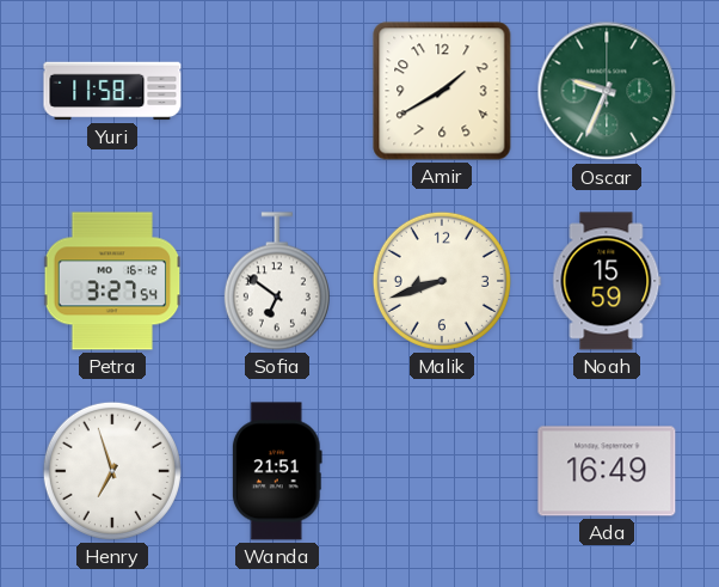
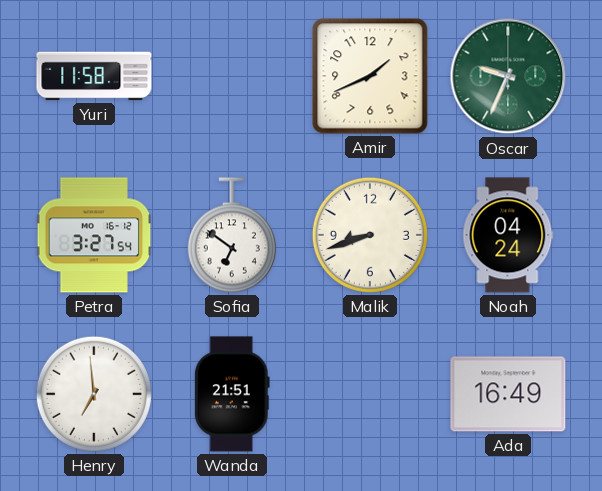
Amir: 1:40 -> 1:41
Noah: 15:59 -> 04:24
Henry: 6:57 -> 6:59
